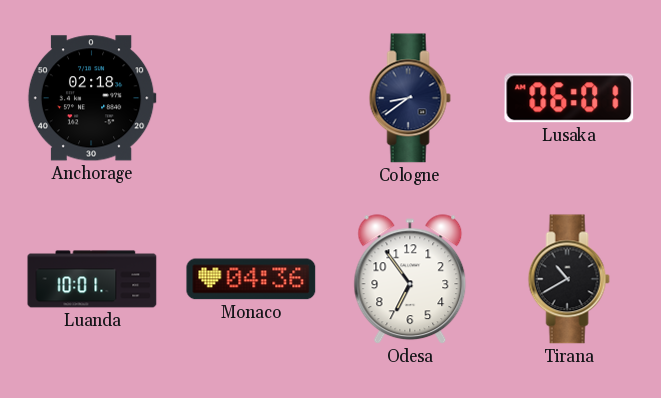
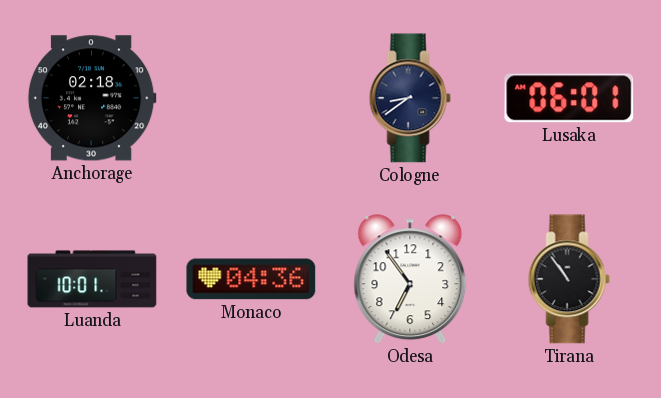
Tirana: 10:40 -> 10:54
